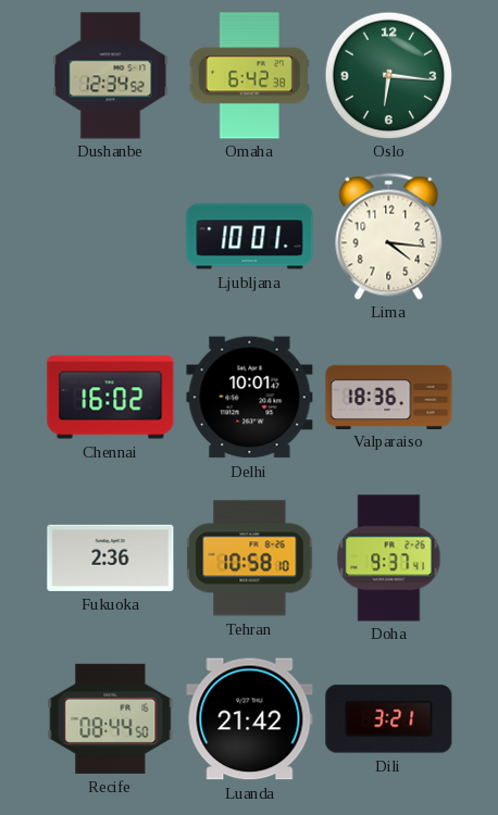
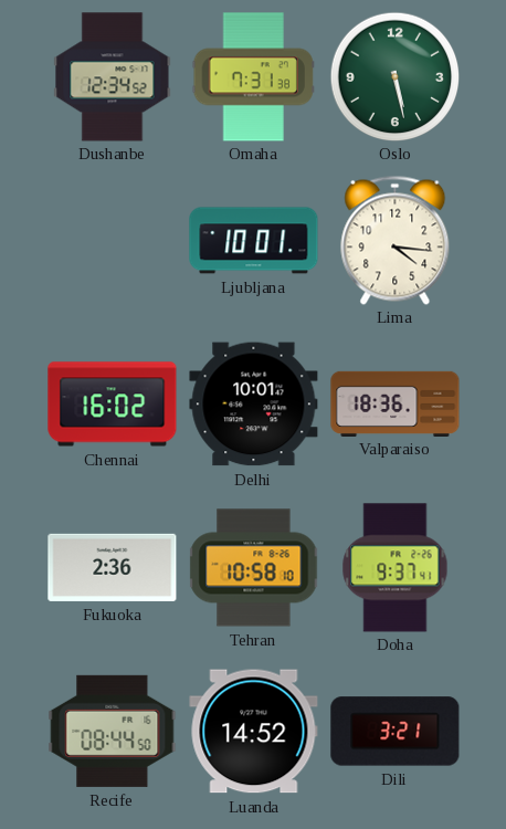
Omaha: 6:42 -> 7:31
Oslo: 6:16 -> 5:28
Luanda: 21:42 -> 14:52
